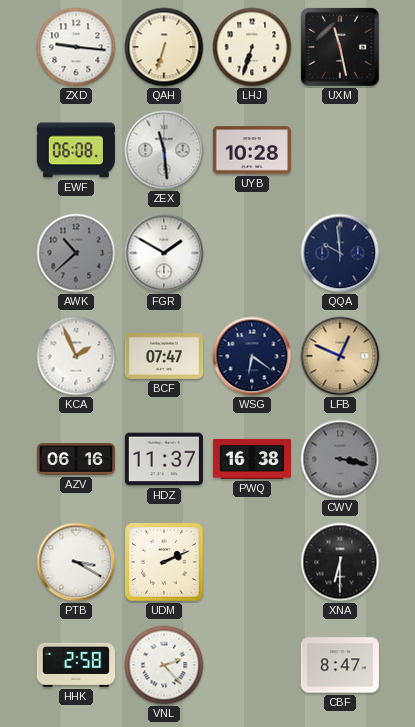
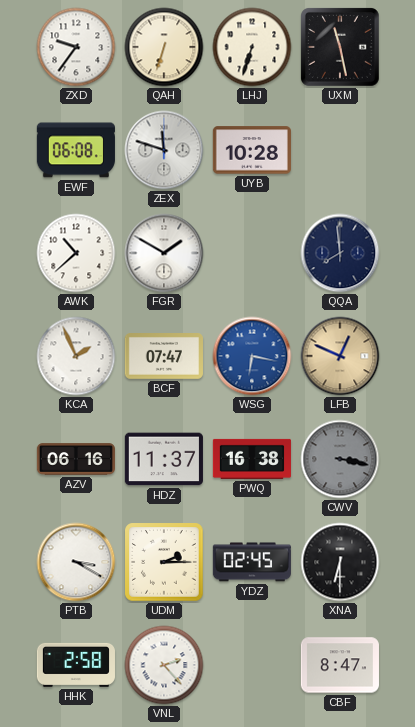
ZXD: 9:16 -> 9:36
ZEX: 11:29 -> 11:48
AWK dial: grey -> white
QQA: 9:59 -> 7:59
WSG: 6:21 -> 6:17
WSG dial: navy -> blue
UDM: 2:11 -> 2:15
YDZ: none -> 02:45
